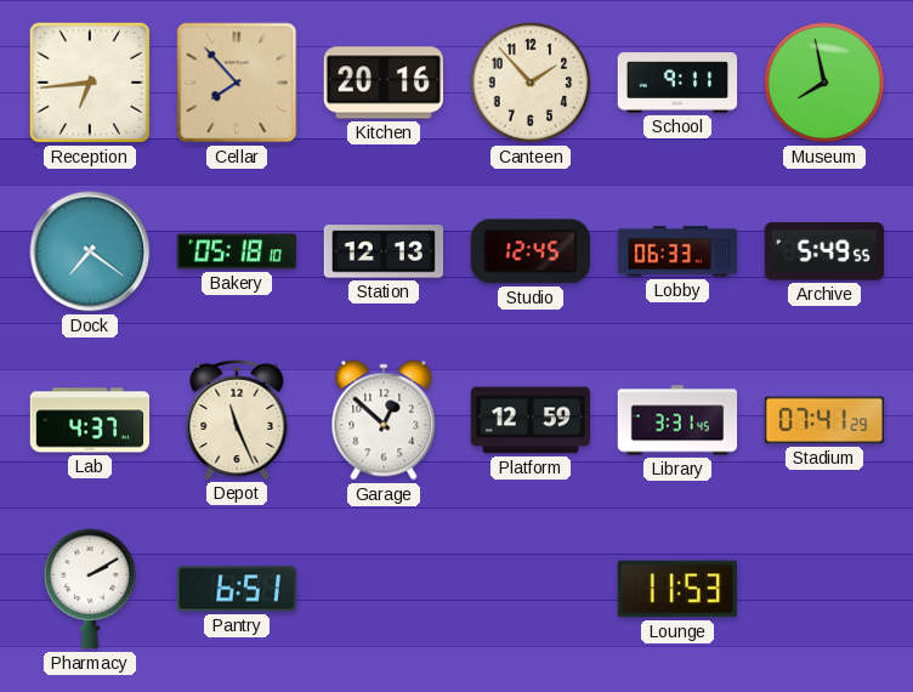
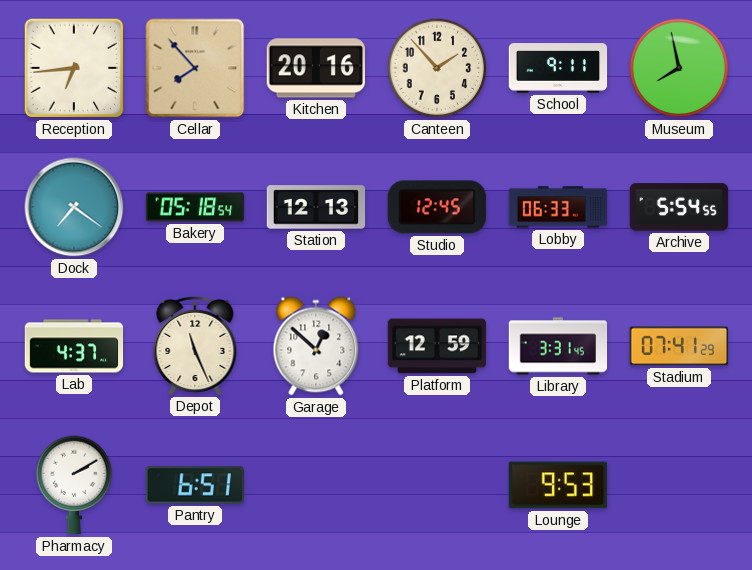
Bakery: 05:18:10 -> 05:18:54
Archive: 5:49 -> 5:54
Lounge: 11:53 -> 9:53
